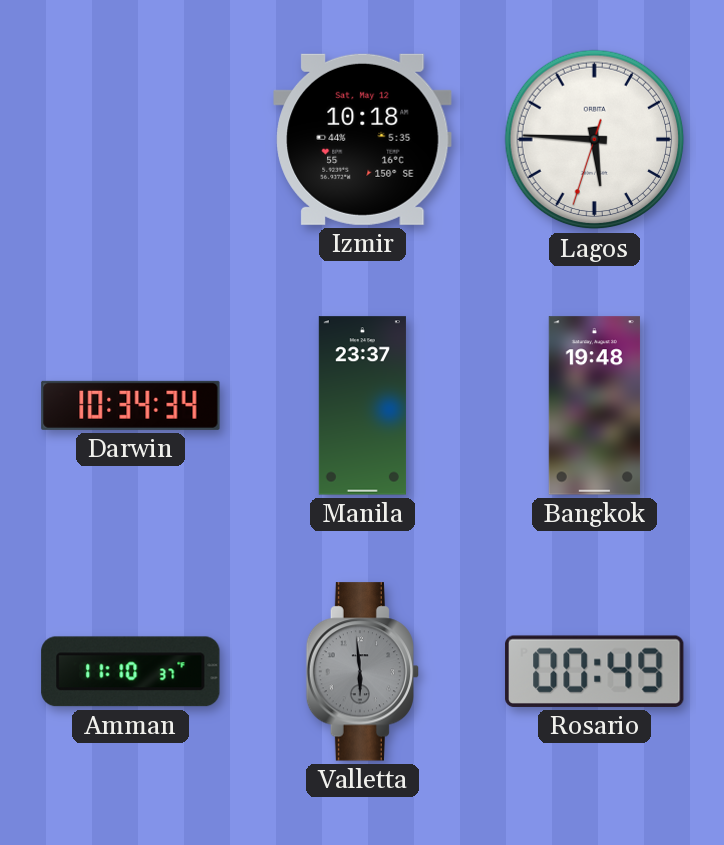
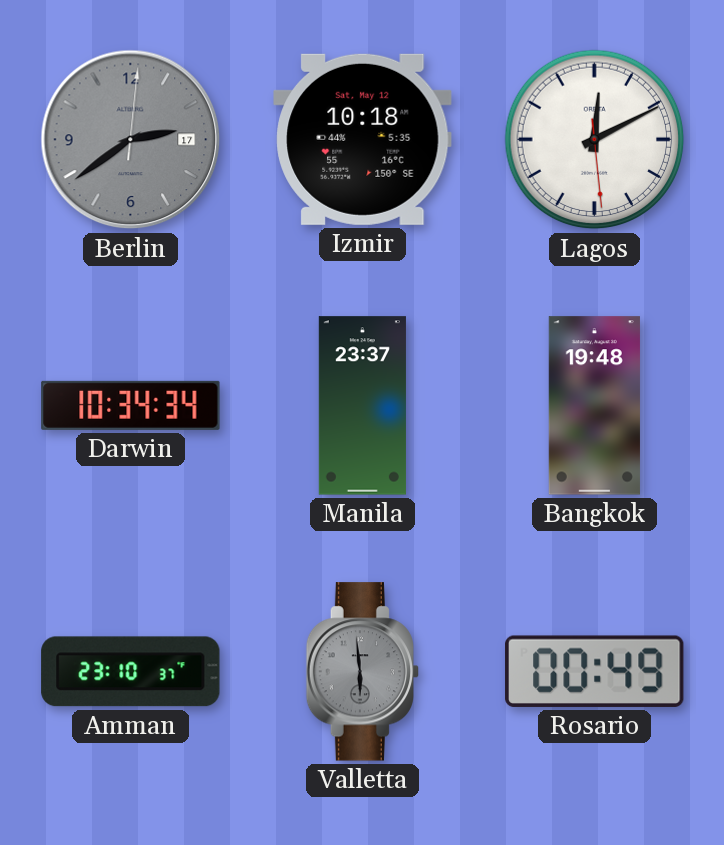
Berlin: none -> 2:39
Lagos: 5:45 -> 12:10
Amman: 11:10 -> 23:10
